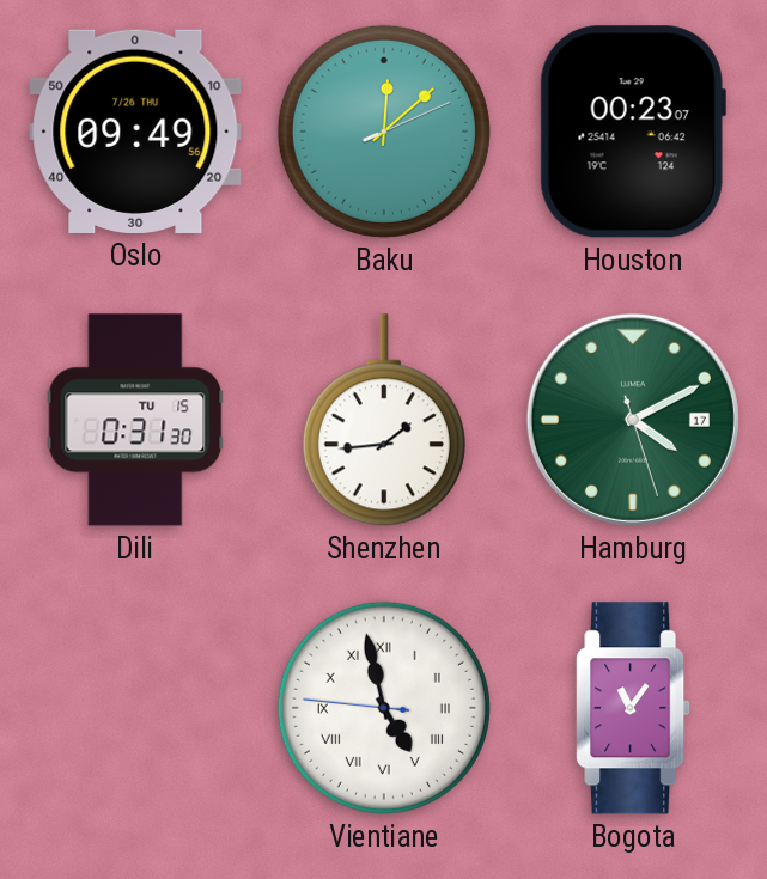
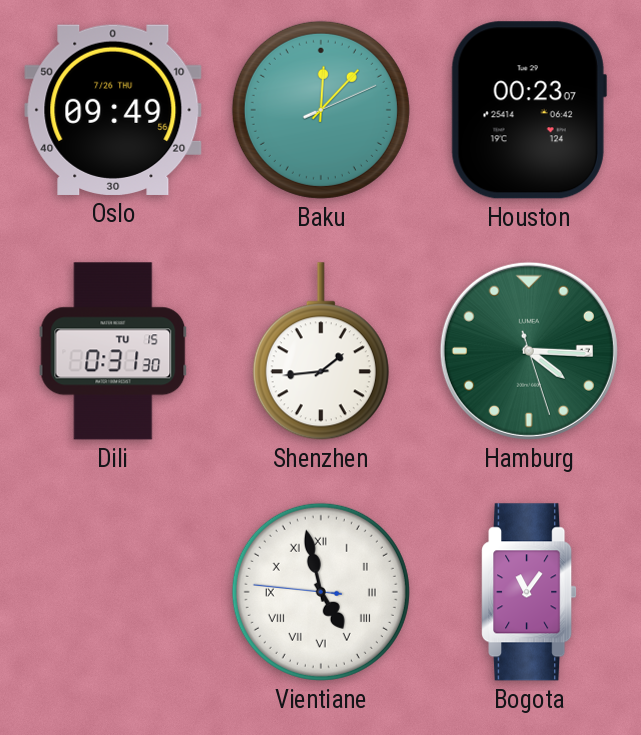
Baku: 12:08 -> 12:07
Hamburg: 4:10 -> 4:15
